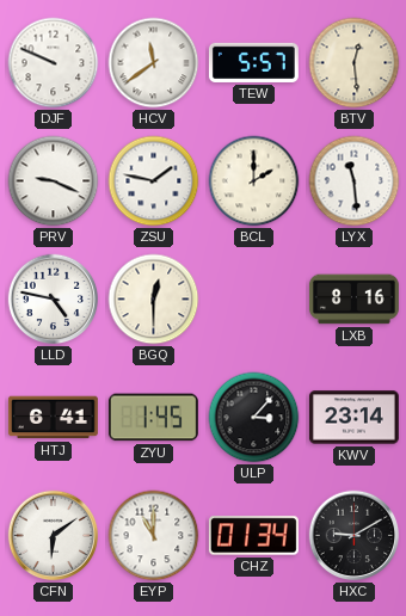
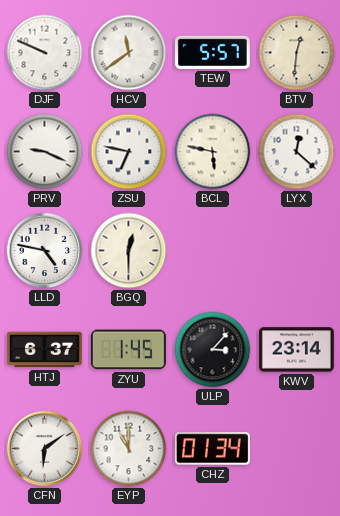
BTV: 12:29 -> 12:31
ZSU: 1:47 -> 6:47
BCL: 2:00 -> 5:47
LYX: 11:29 -> 12:22
LXB: 8:16 -> none
HTJ: 6:41 -> 6:37
HXC: 9:10 -> none
